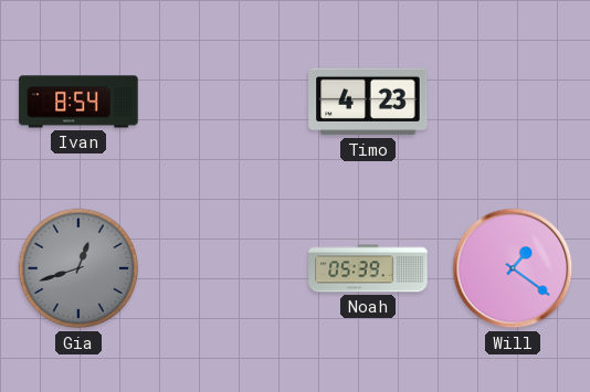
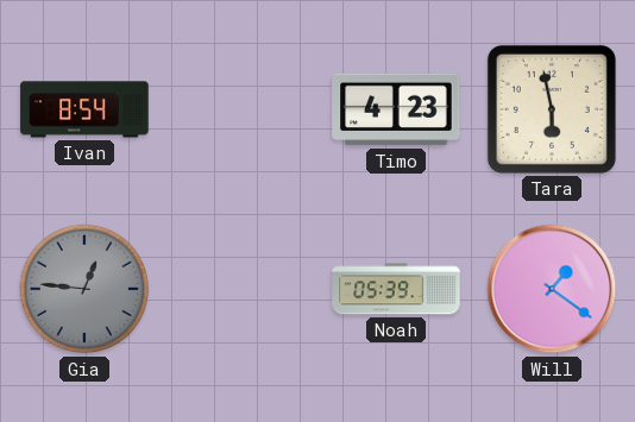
Tara: none -> 5:58
Gia: 12:42 -> 12:46
